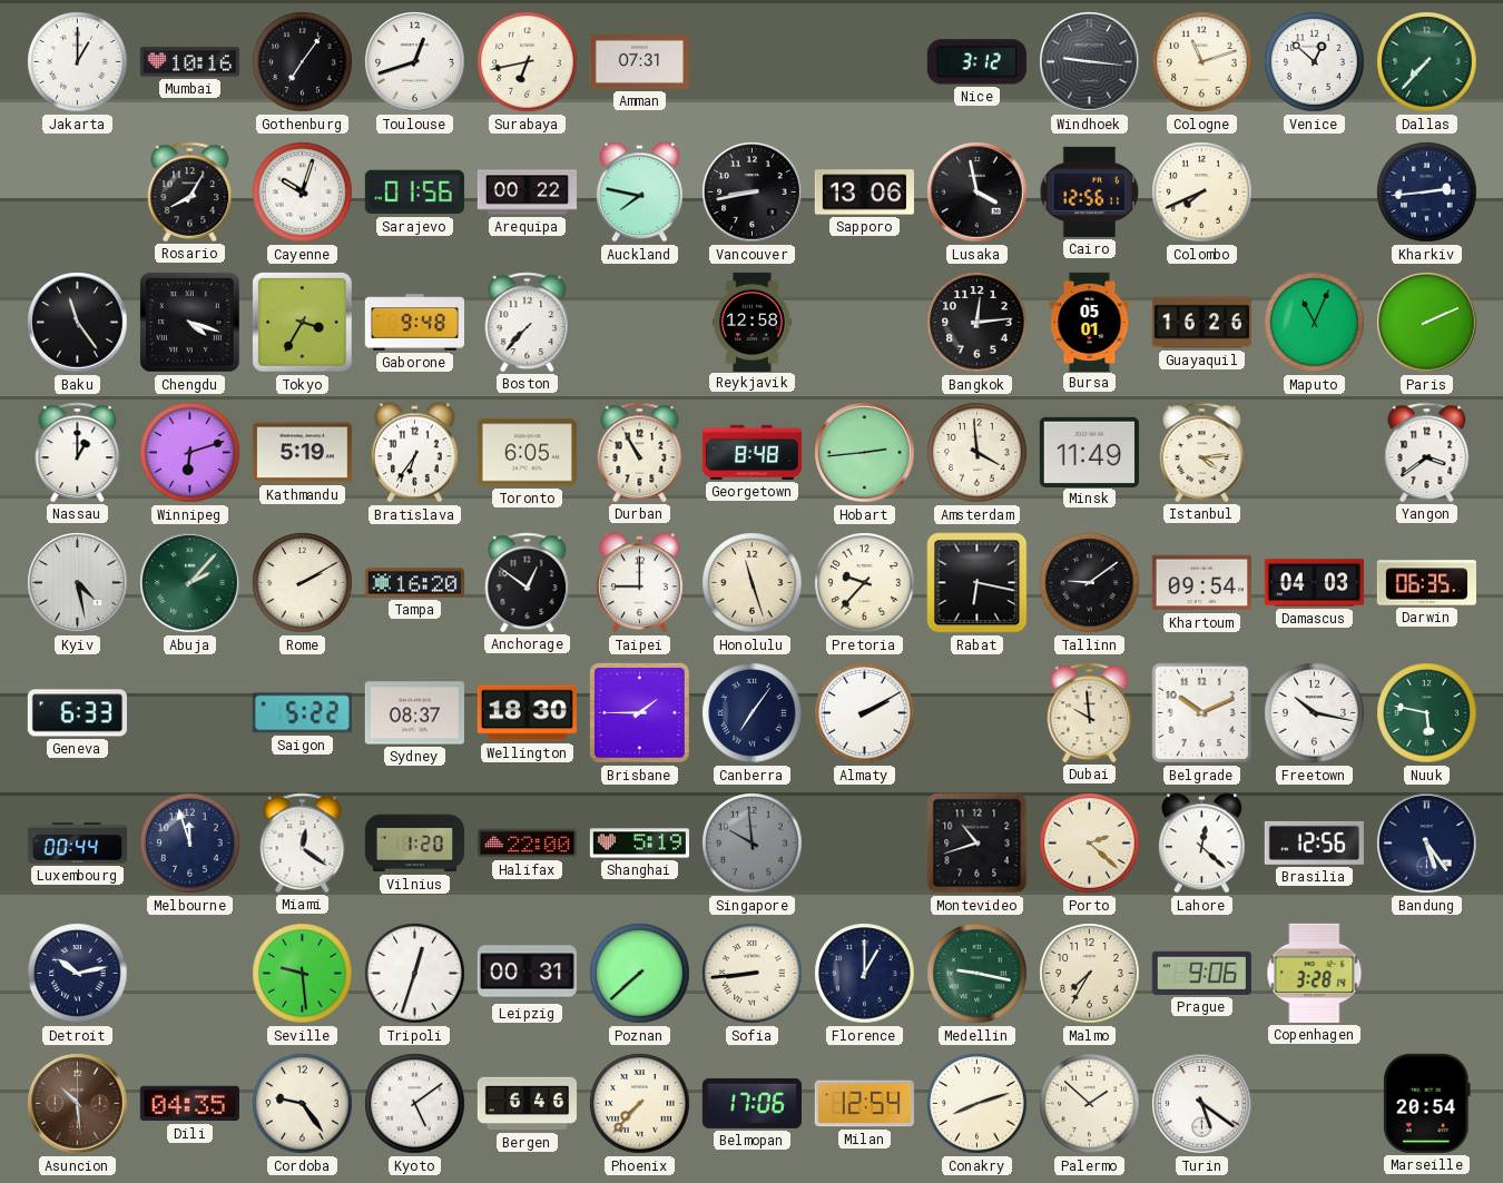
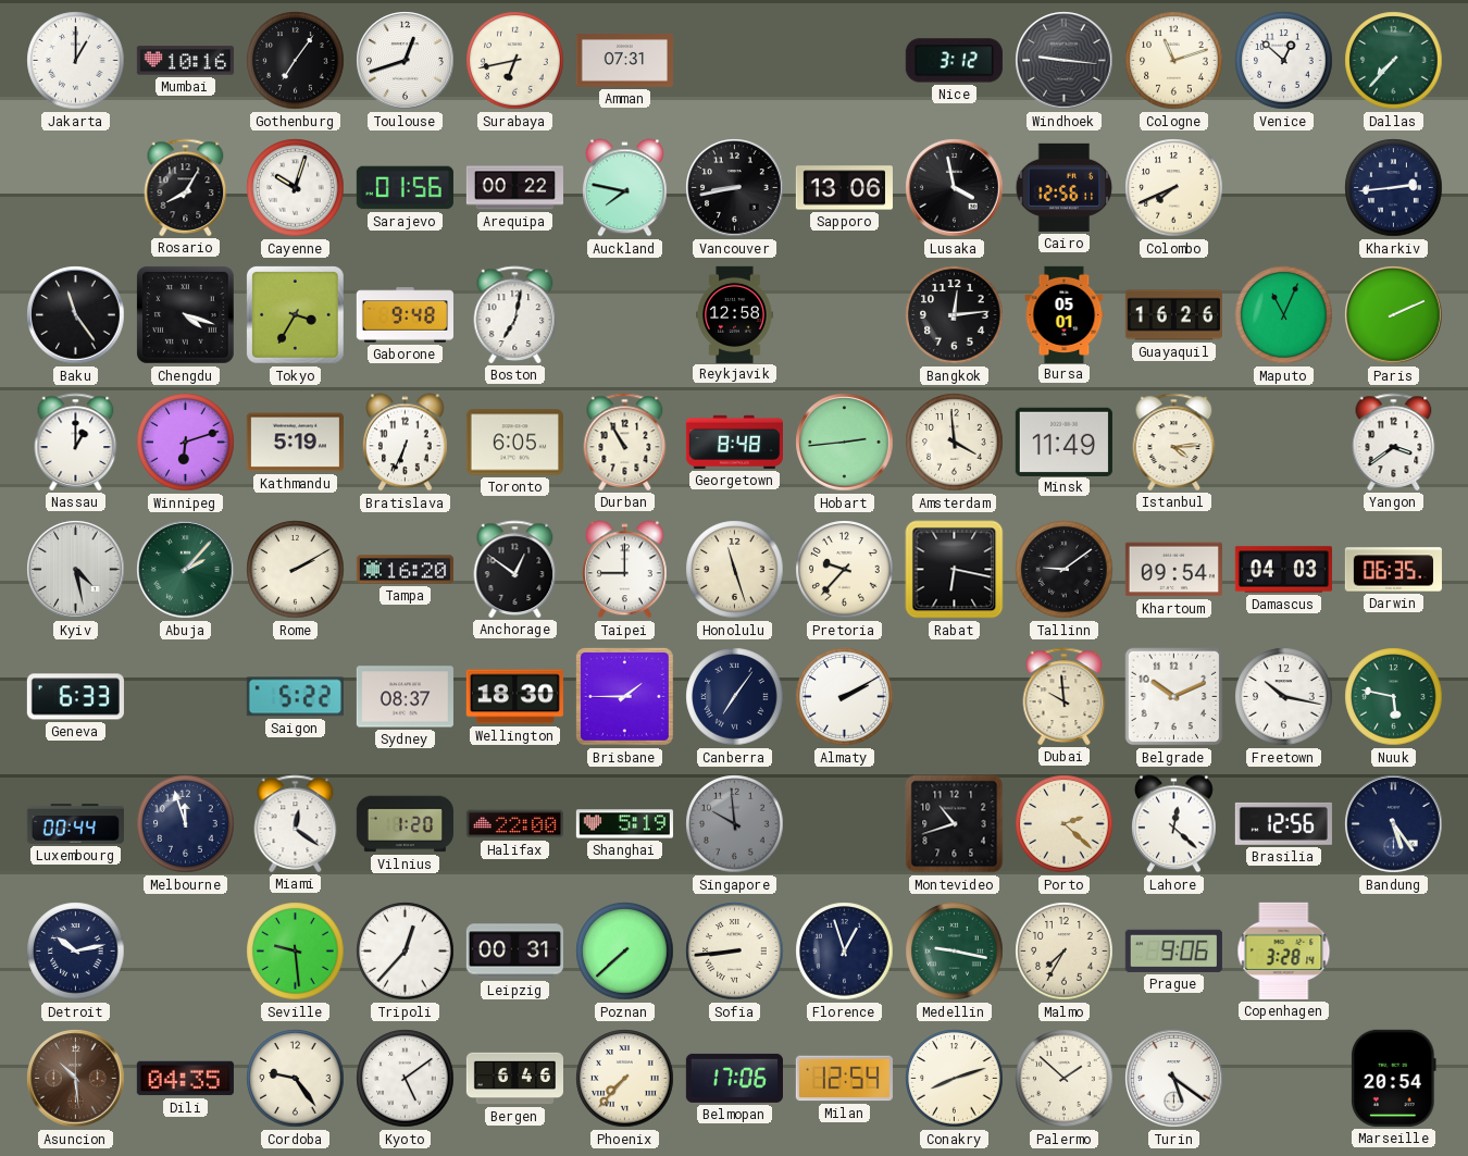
Boston: 7:37 -> 7:02
Bratislava: 6:36 -> 6:34
Tripoli: 12:33 -> 12:37
Florence: 1:00 -> 12:57
